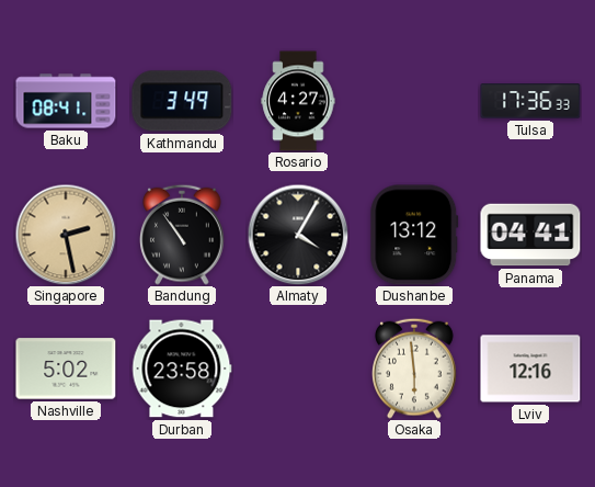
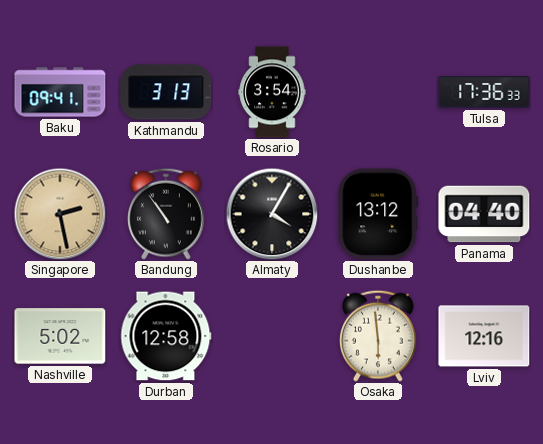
Baku: 08:41 -> 09:41
Kathmandu: 3:49 -> 3:13
Rosario: 4:27 -> 3:54
Panama: 04:41 -> 04:40
Durban: 23:58 -> 12:58
